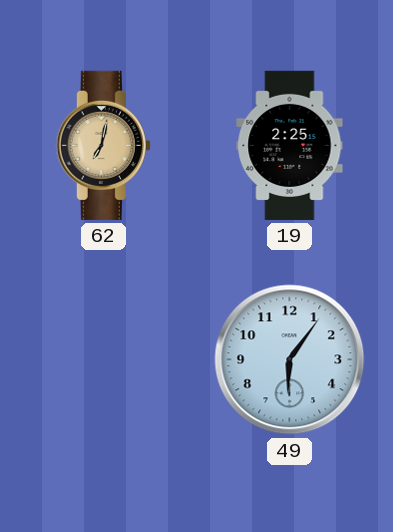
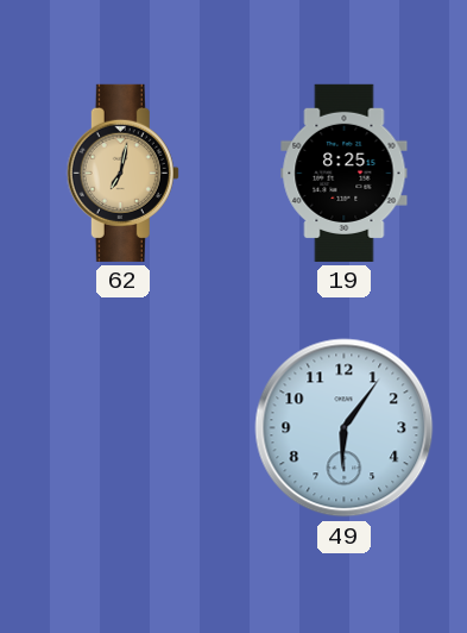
19: 2:25 -> 8:25
